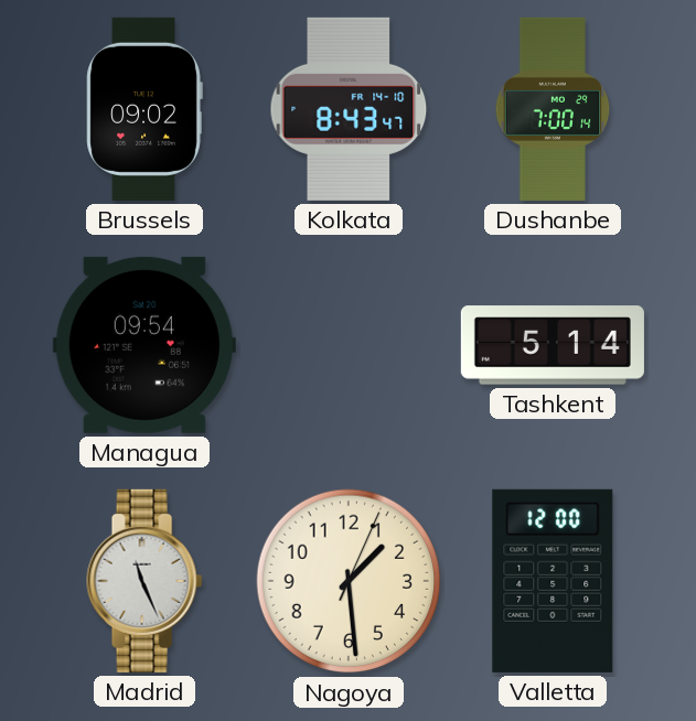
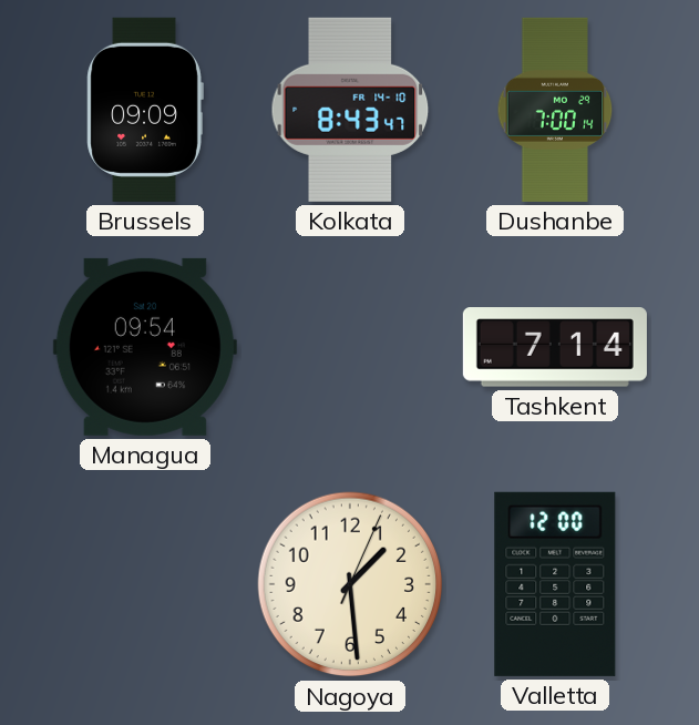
Brussels: 09:02 -> 09:09
Tashkent: 5:14 -> 7:14
Madrid: 11:26 -> none
